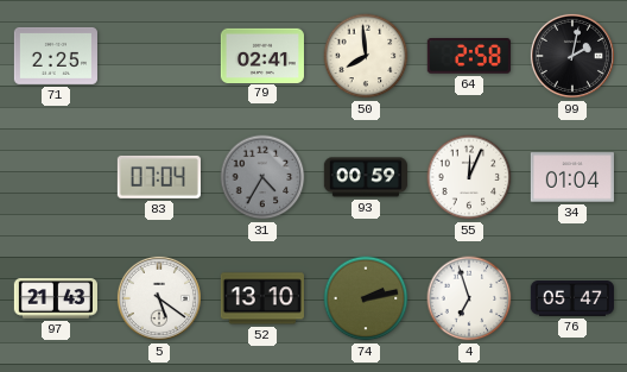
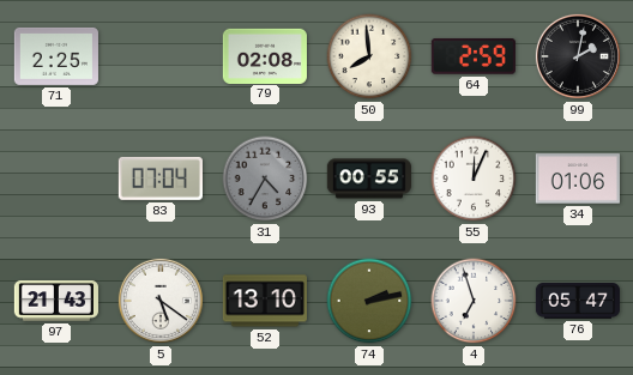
79: 02:41 -> 02:08
64: 2:58 -> 2:59
93: 00:59 -> 00:55
34: 01:04 -> 01:06
